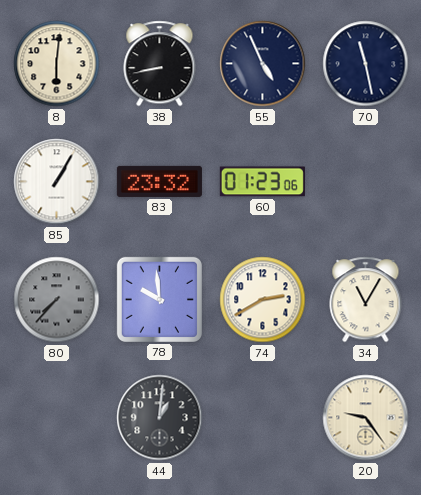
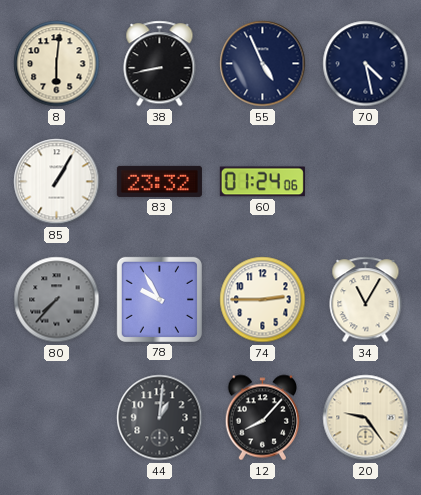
70: 11:28 -> 4:28
60: 01:23 -> 01:24
78: 9:59 -> 9:55
74: 2:40 -> 2:45
12: none -> 8:07
